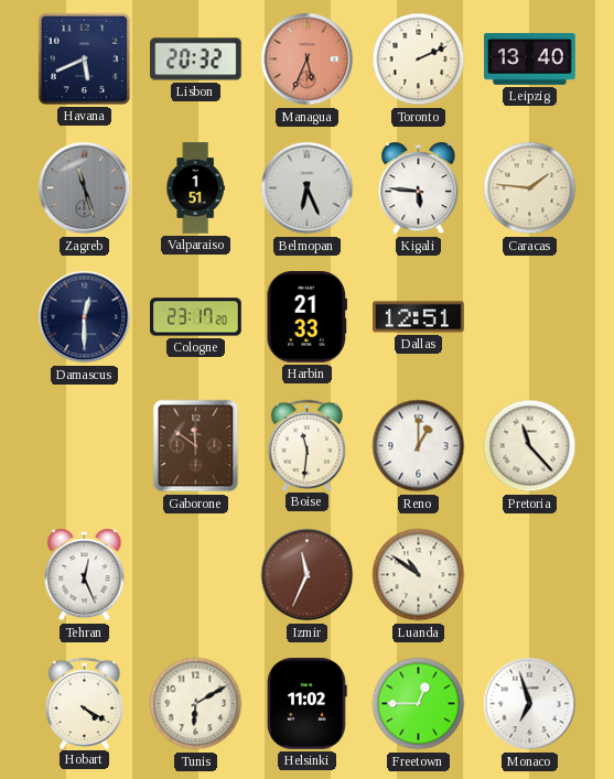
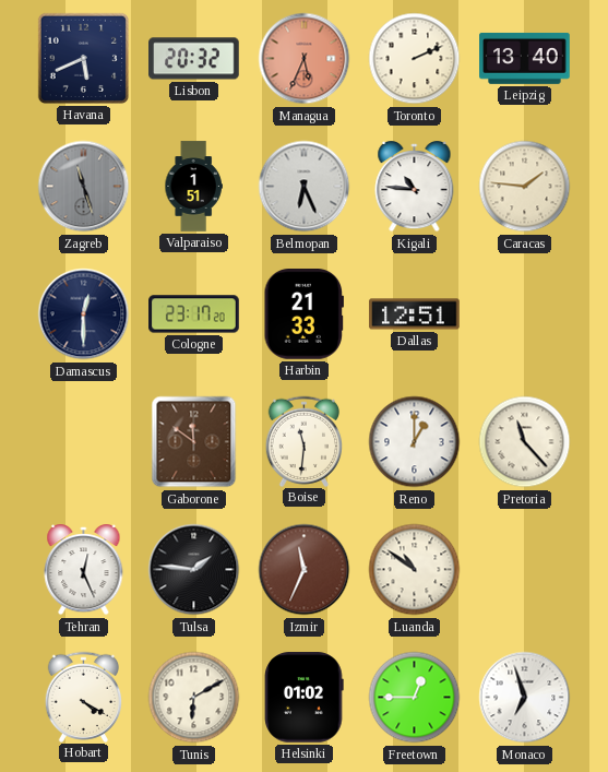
Kigali: 5:46 -> 10:46
Tulsa: none -> 1:46
Helsinki: 11:02 -> 01:02
